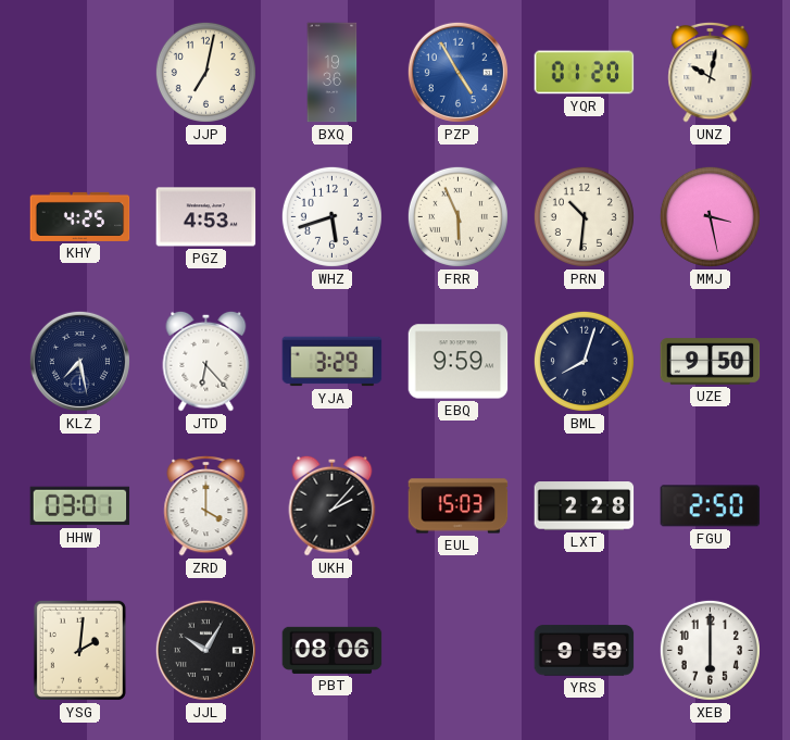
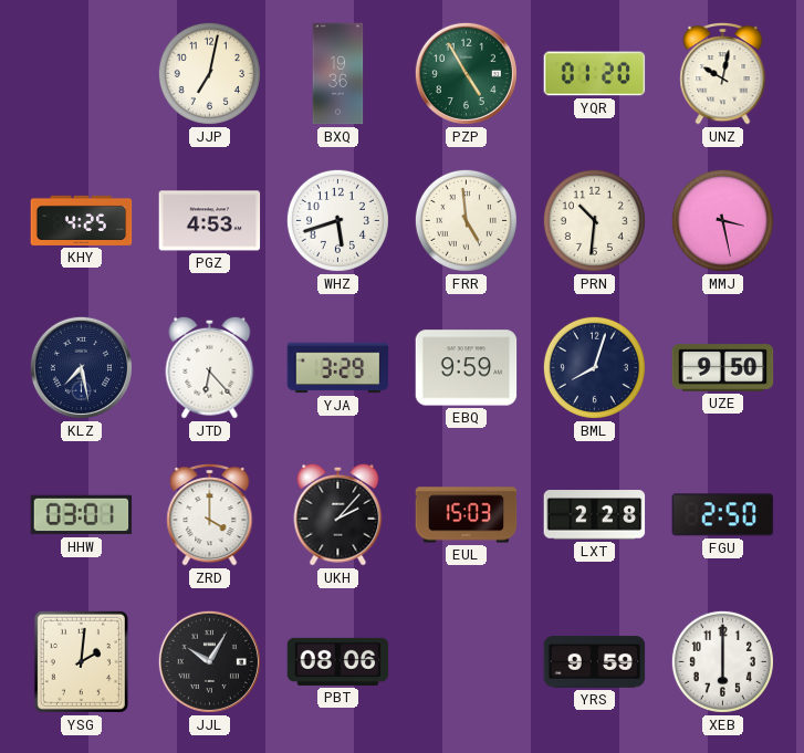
PZP dial: blue -> green
FRR: 5:56 -> 4:59
